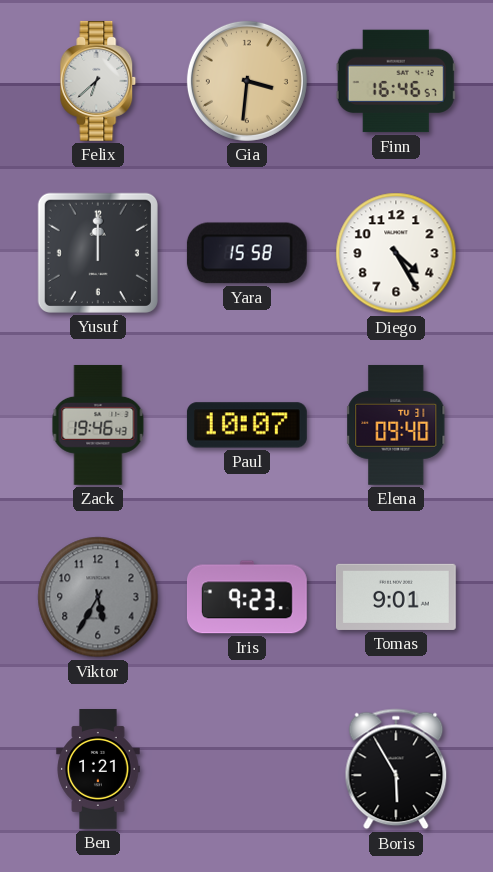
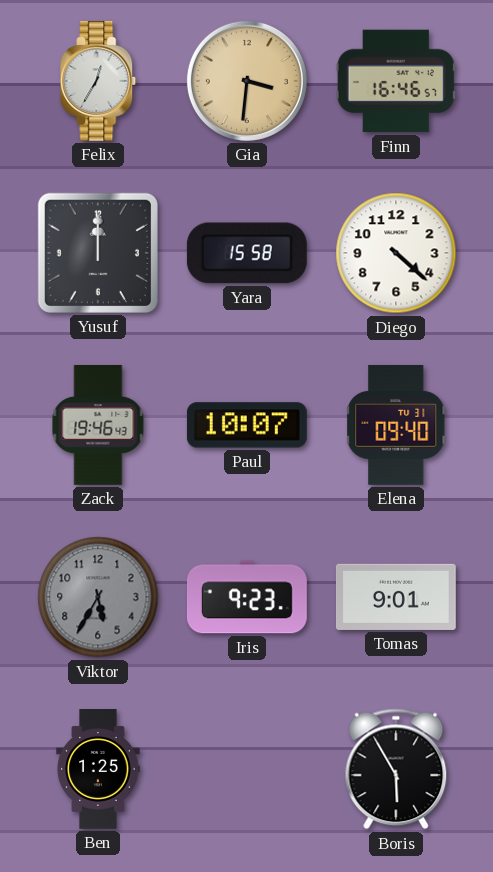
Felix: 6:38 -> 12:35
Diego: 4:25 -> 4:22
Ben: 1:21 -> 1:25
